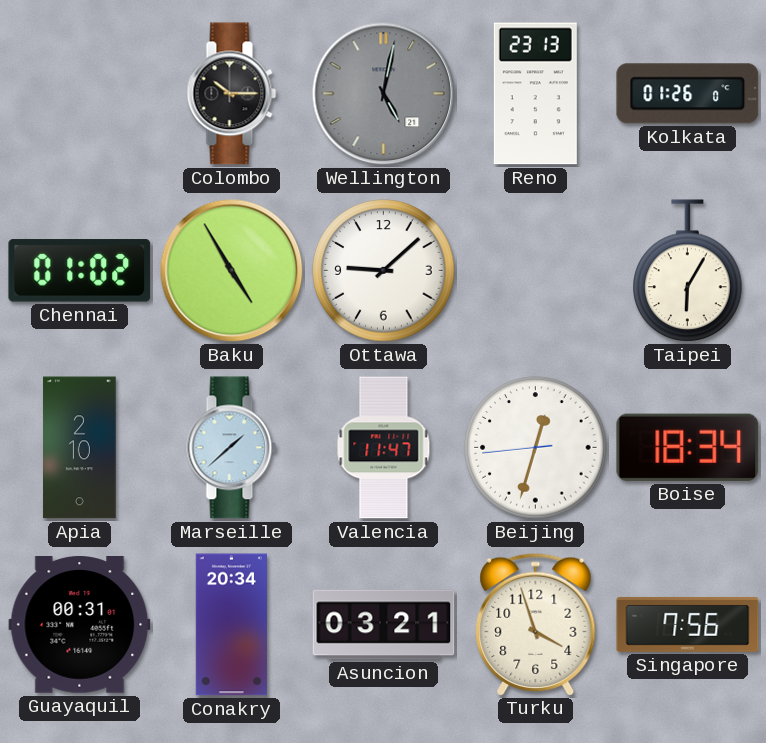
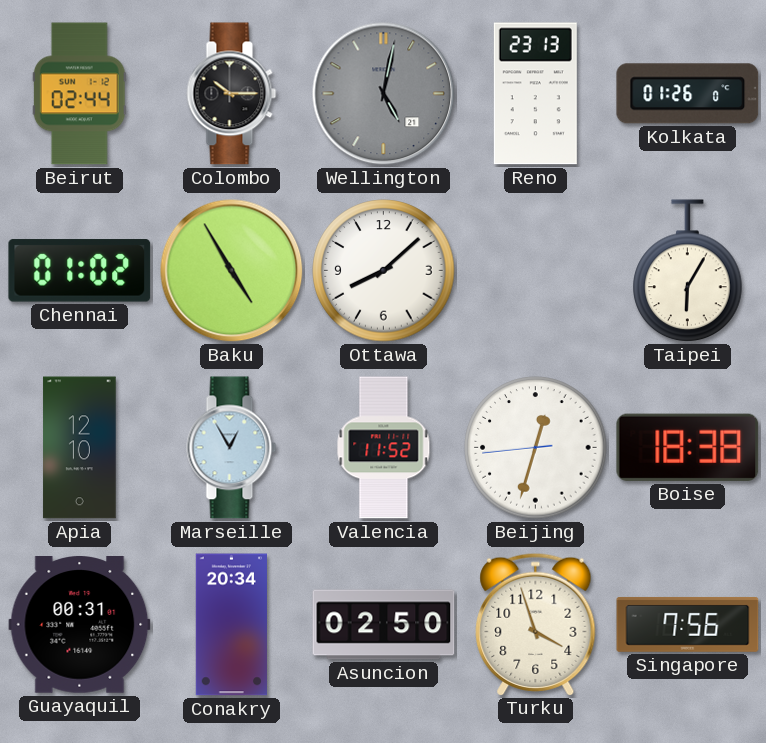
Beirut: none -> 02:44
Ottawa: 9:08 -> 8:08
Apia: 2:10 -> 12:10
Marseille: 1:38 -> 12:55
Valencia: 11:47 -> 11:52
Boise: 18:34 -> 18:38
Asuncion: 03:21 -> 02:50
